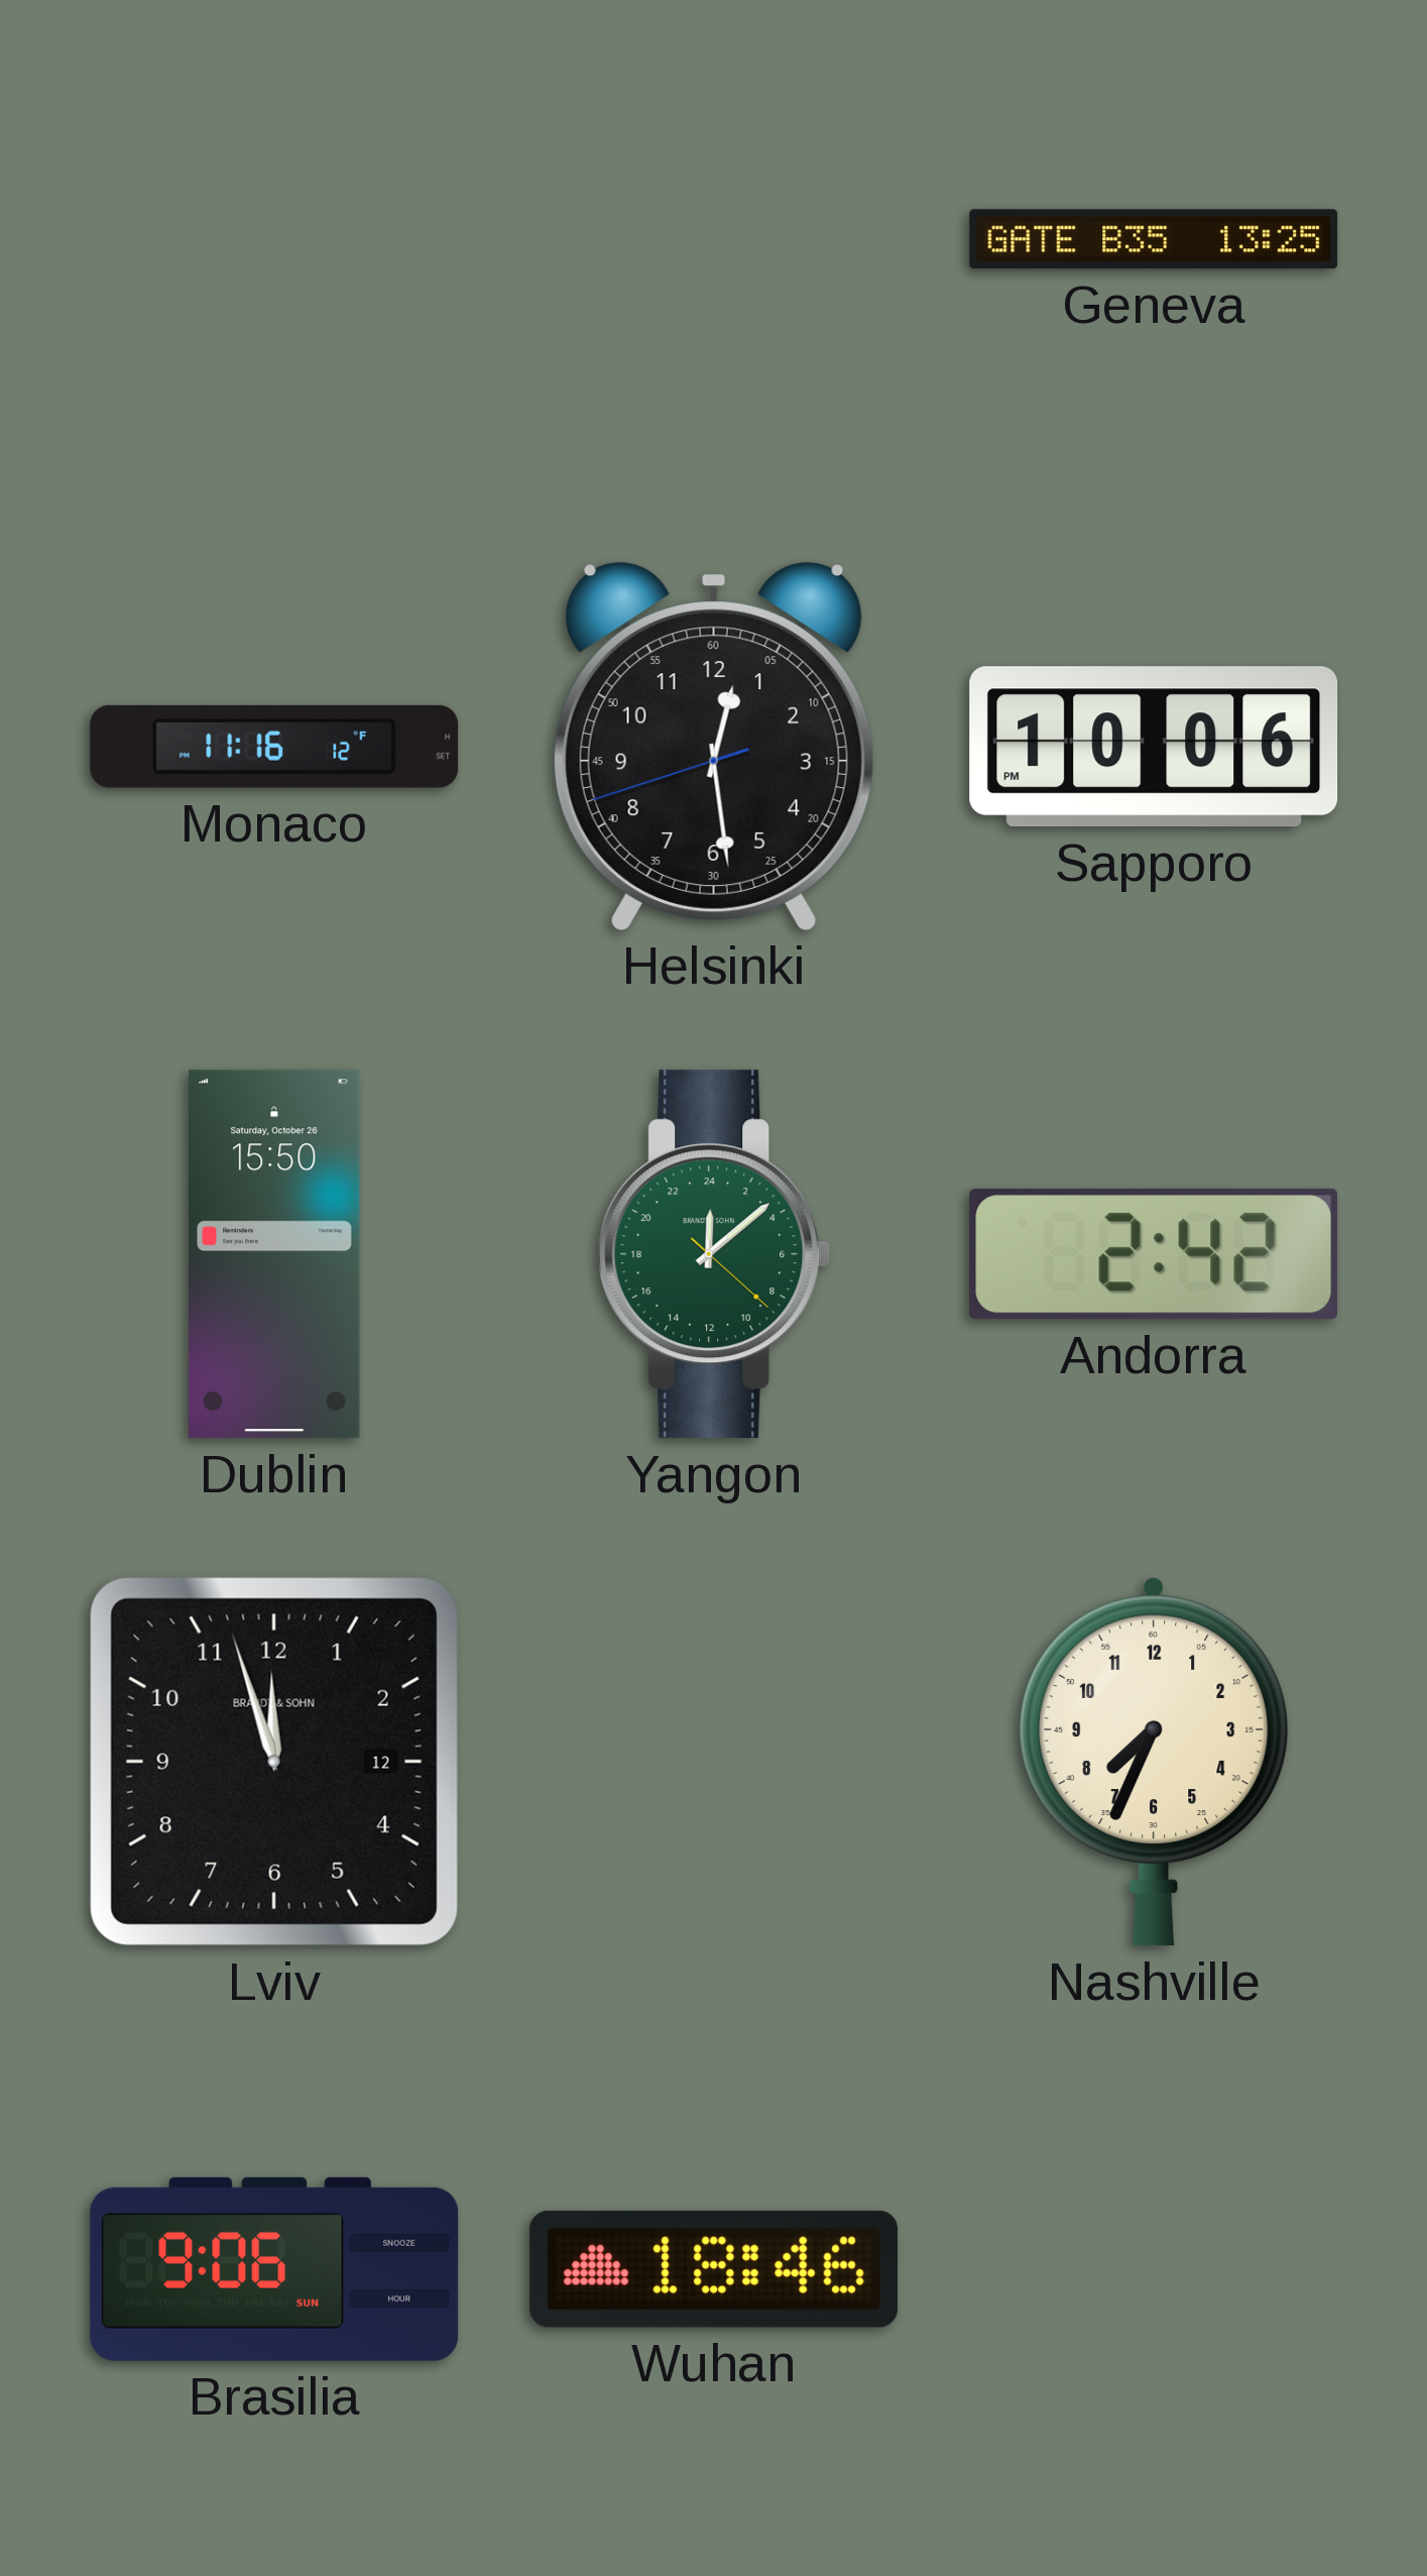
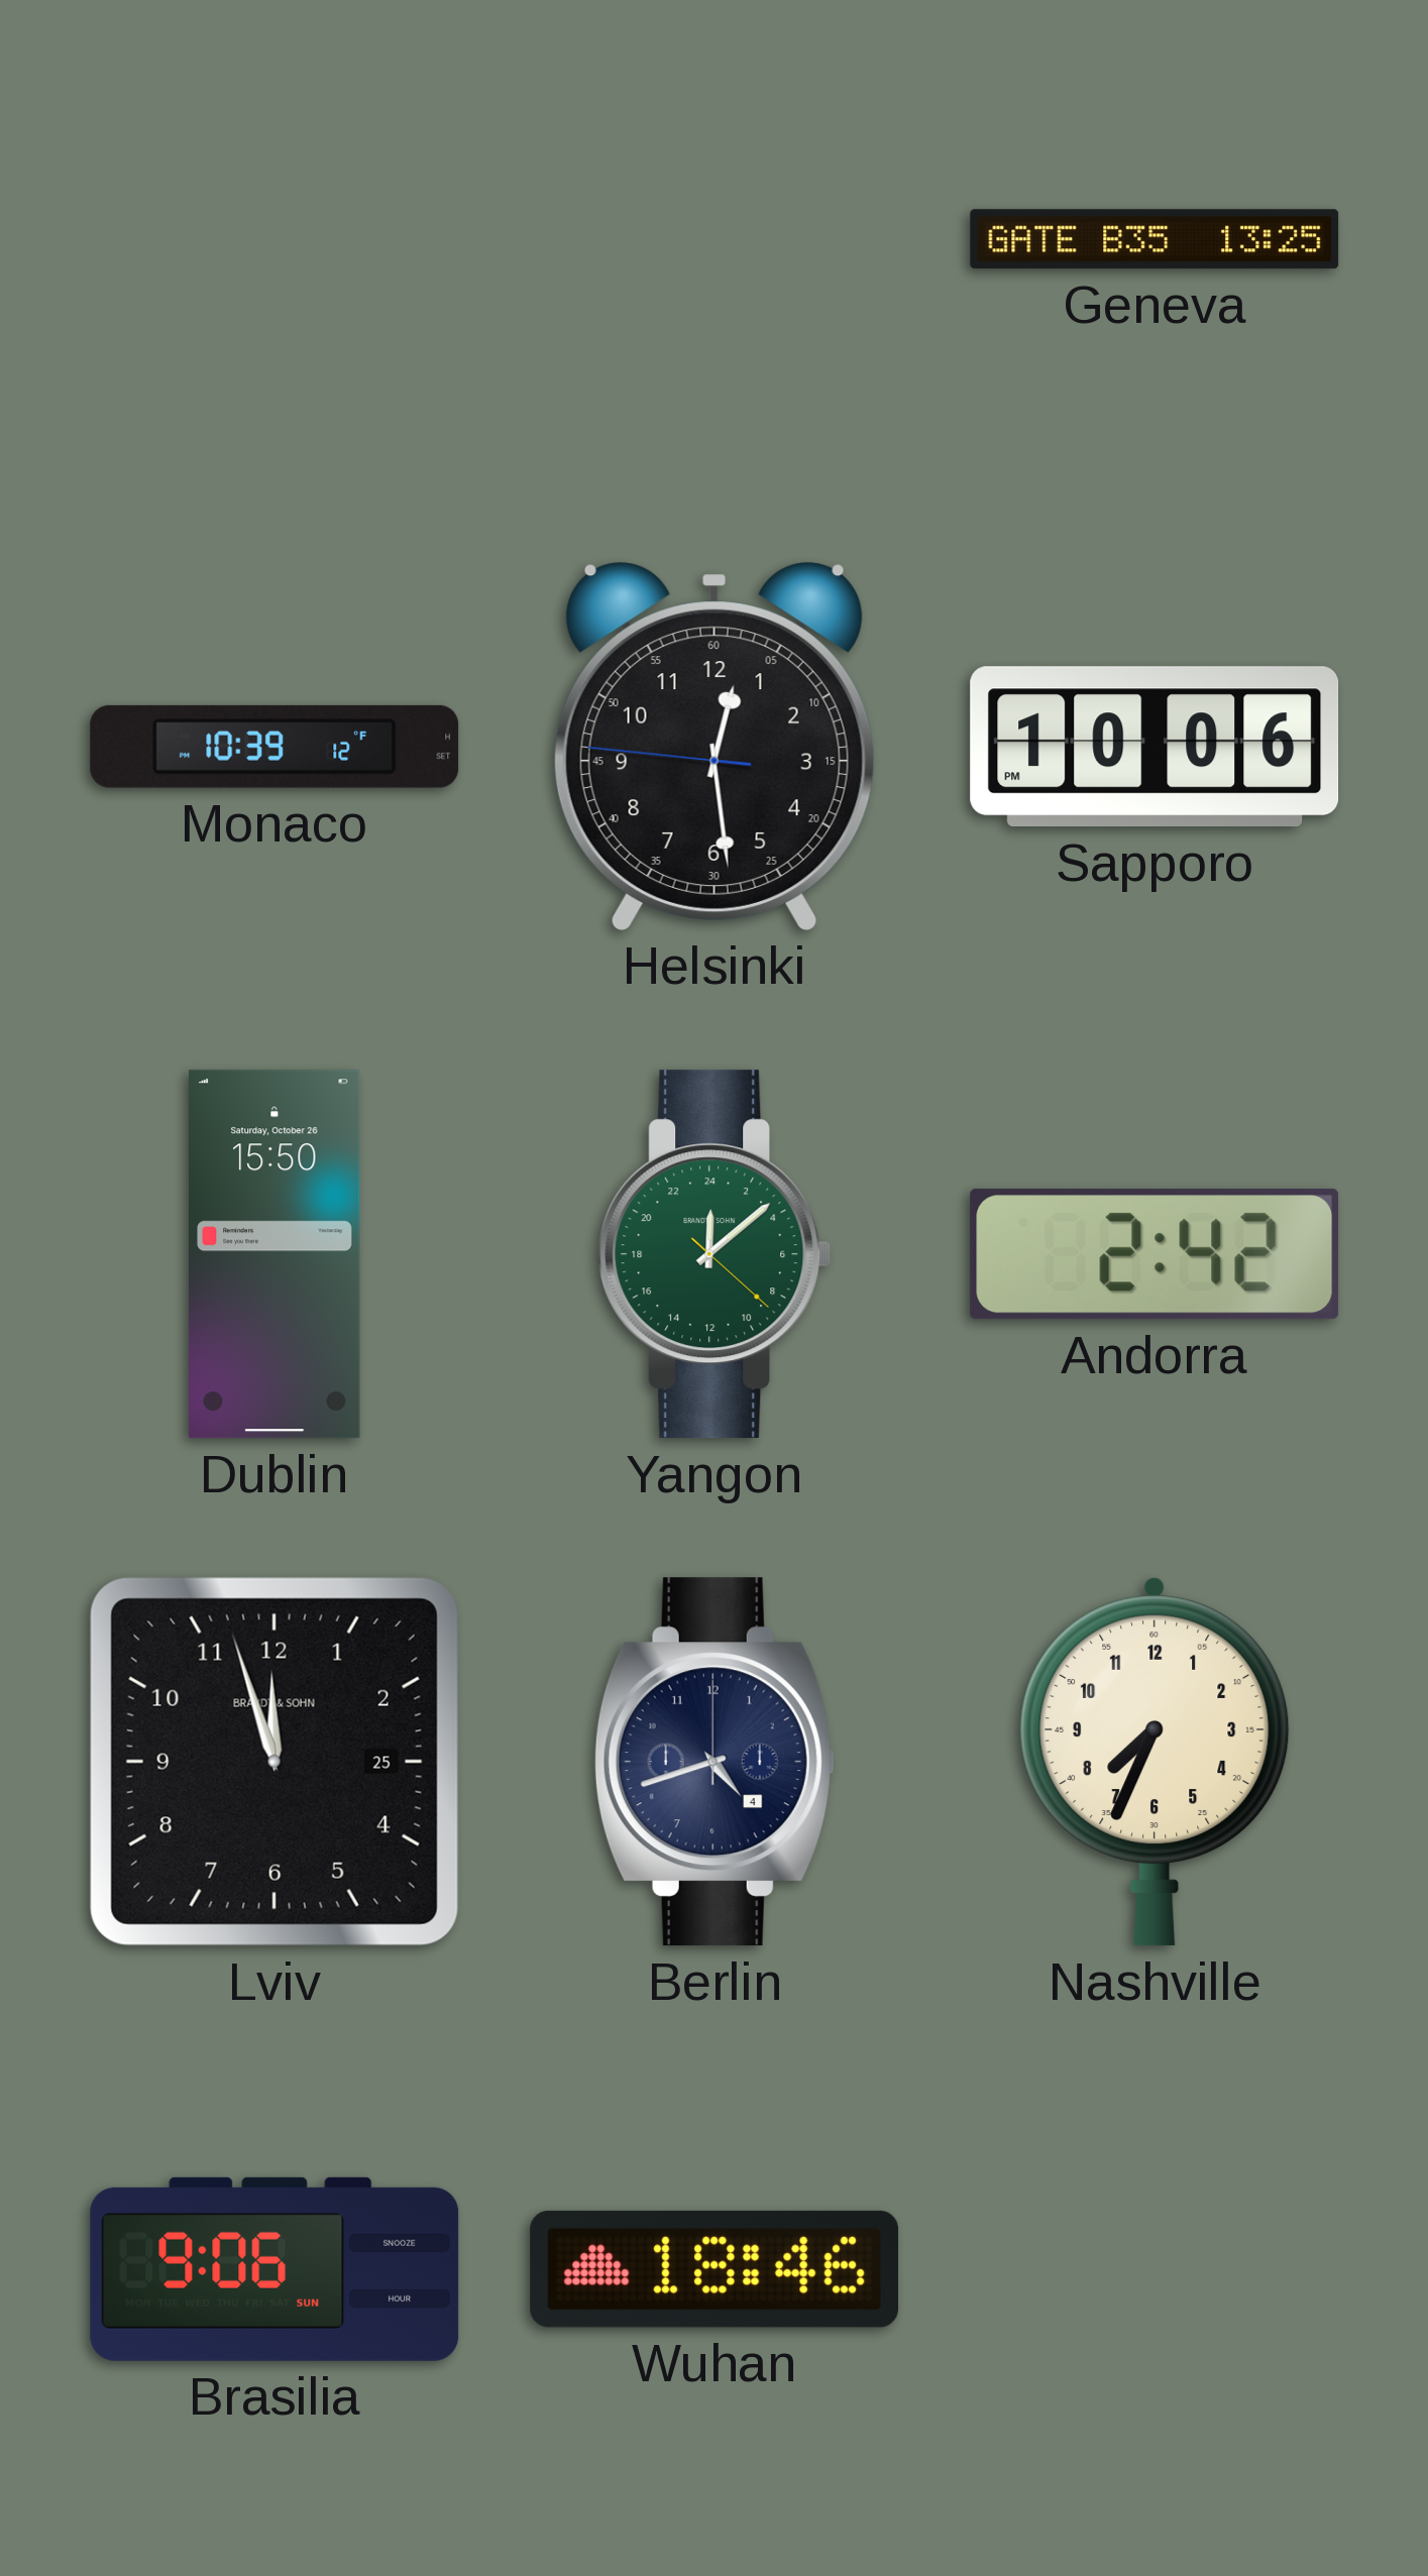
Monaco: 11:16 -> 10:39
Helsinki: 12:28:42 -> 12:28:46
Lviv date: 12 -> 25
Berlin: none -> 4:42
